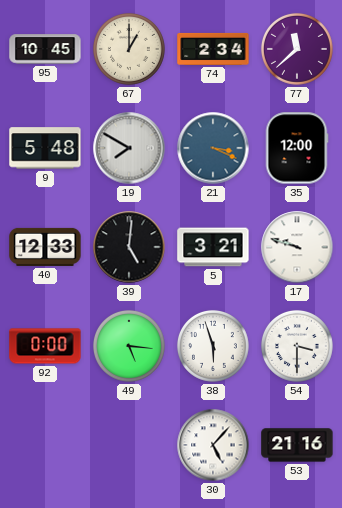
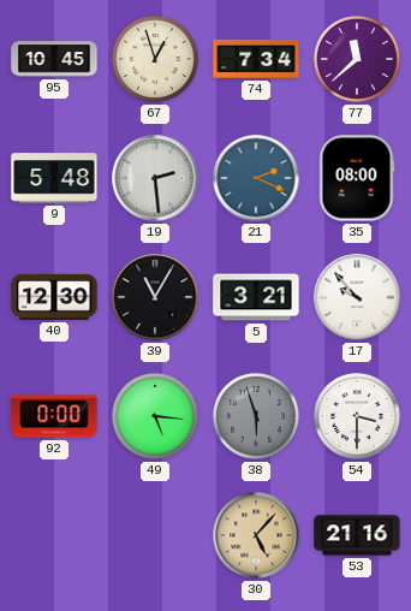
67: 1:00 -> 12:57
74: 2:34 -> 7:34
19: 7:50 -> 2:29
21: 3:19 -> 2:19
35: 12:00 -> 08:00
40: 12:33 -> 12:30
39: 5:01 -> 11:05
17: 9:48 -> 9:53
38 dial: white -> grey
30 dial: white -> champagne
